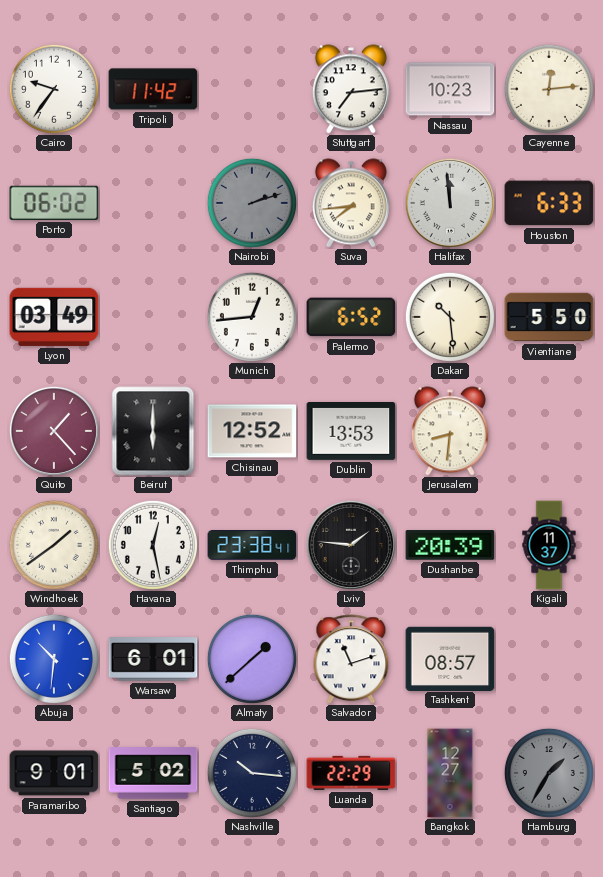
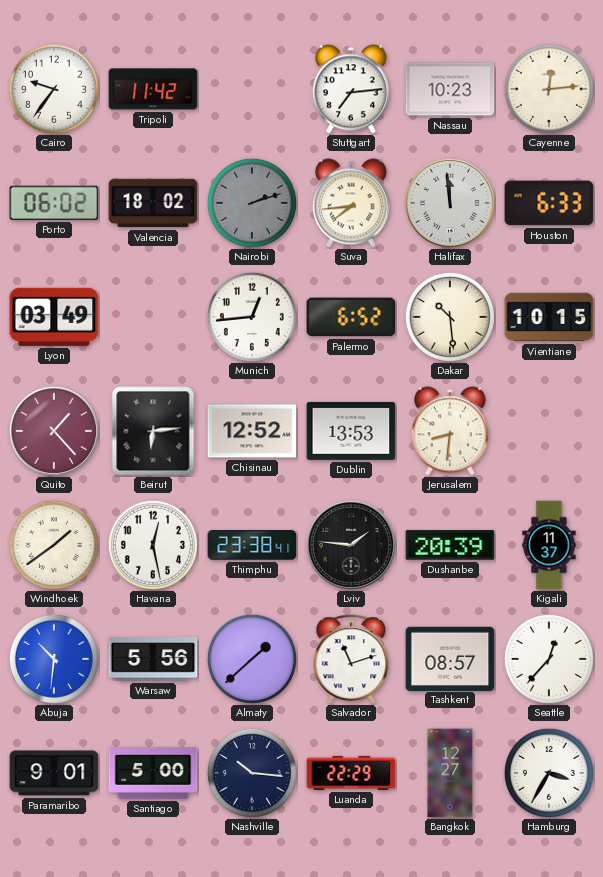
Valencia: none -> 18:02
Vientiane: 5:50 -> 10:15
Beirut: 6:00 -> 6:14
Warsaw: 6:01 -> 5:56
Seattle: none -> 12:37
Santiago: 5:02 -> 5:00
Hamburg: 1:35 -> 3:35
Hamburg dial: grey -> white
